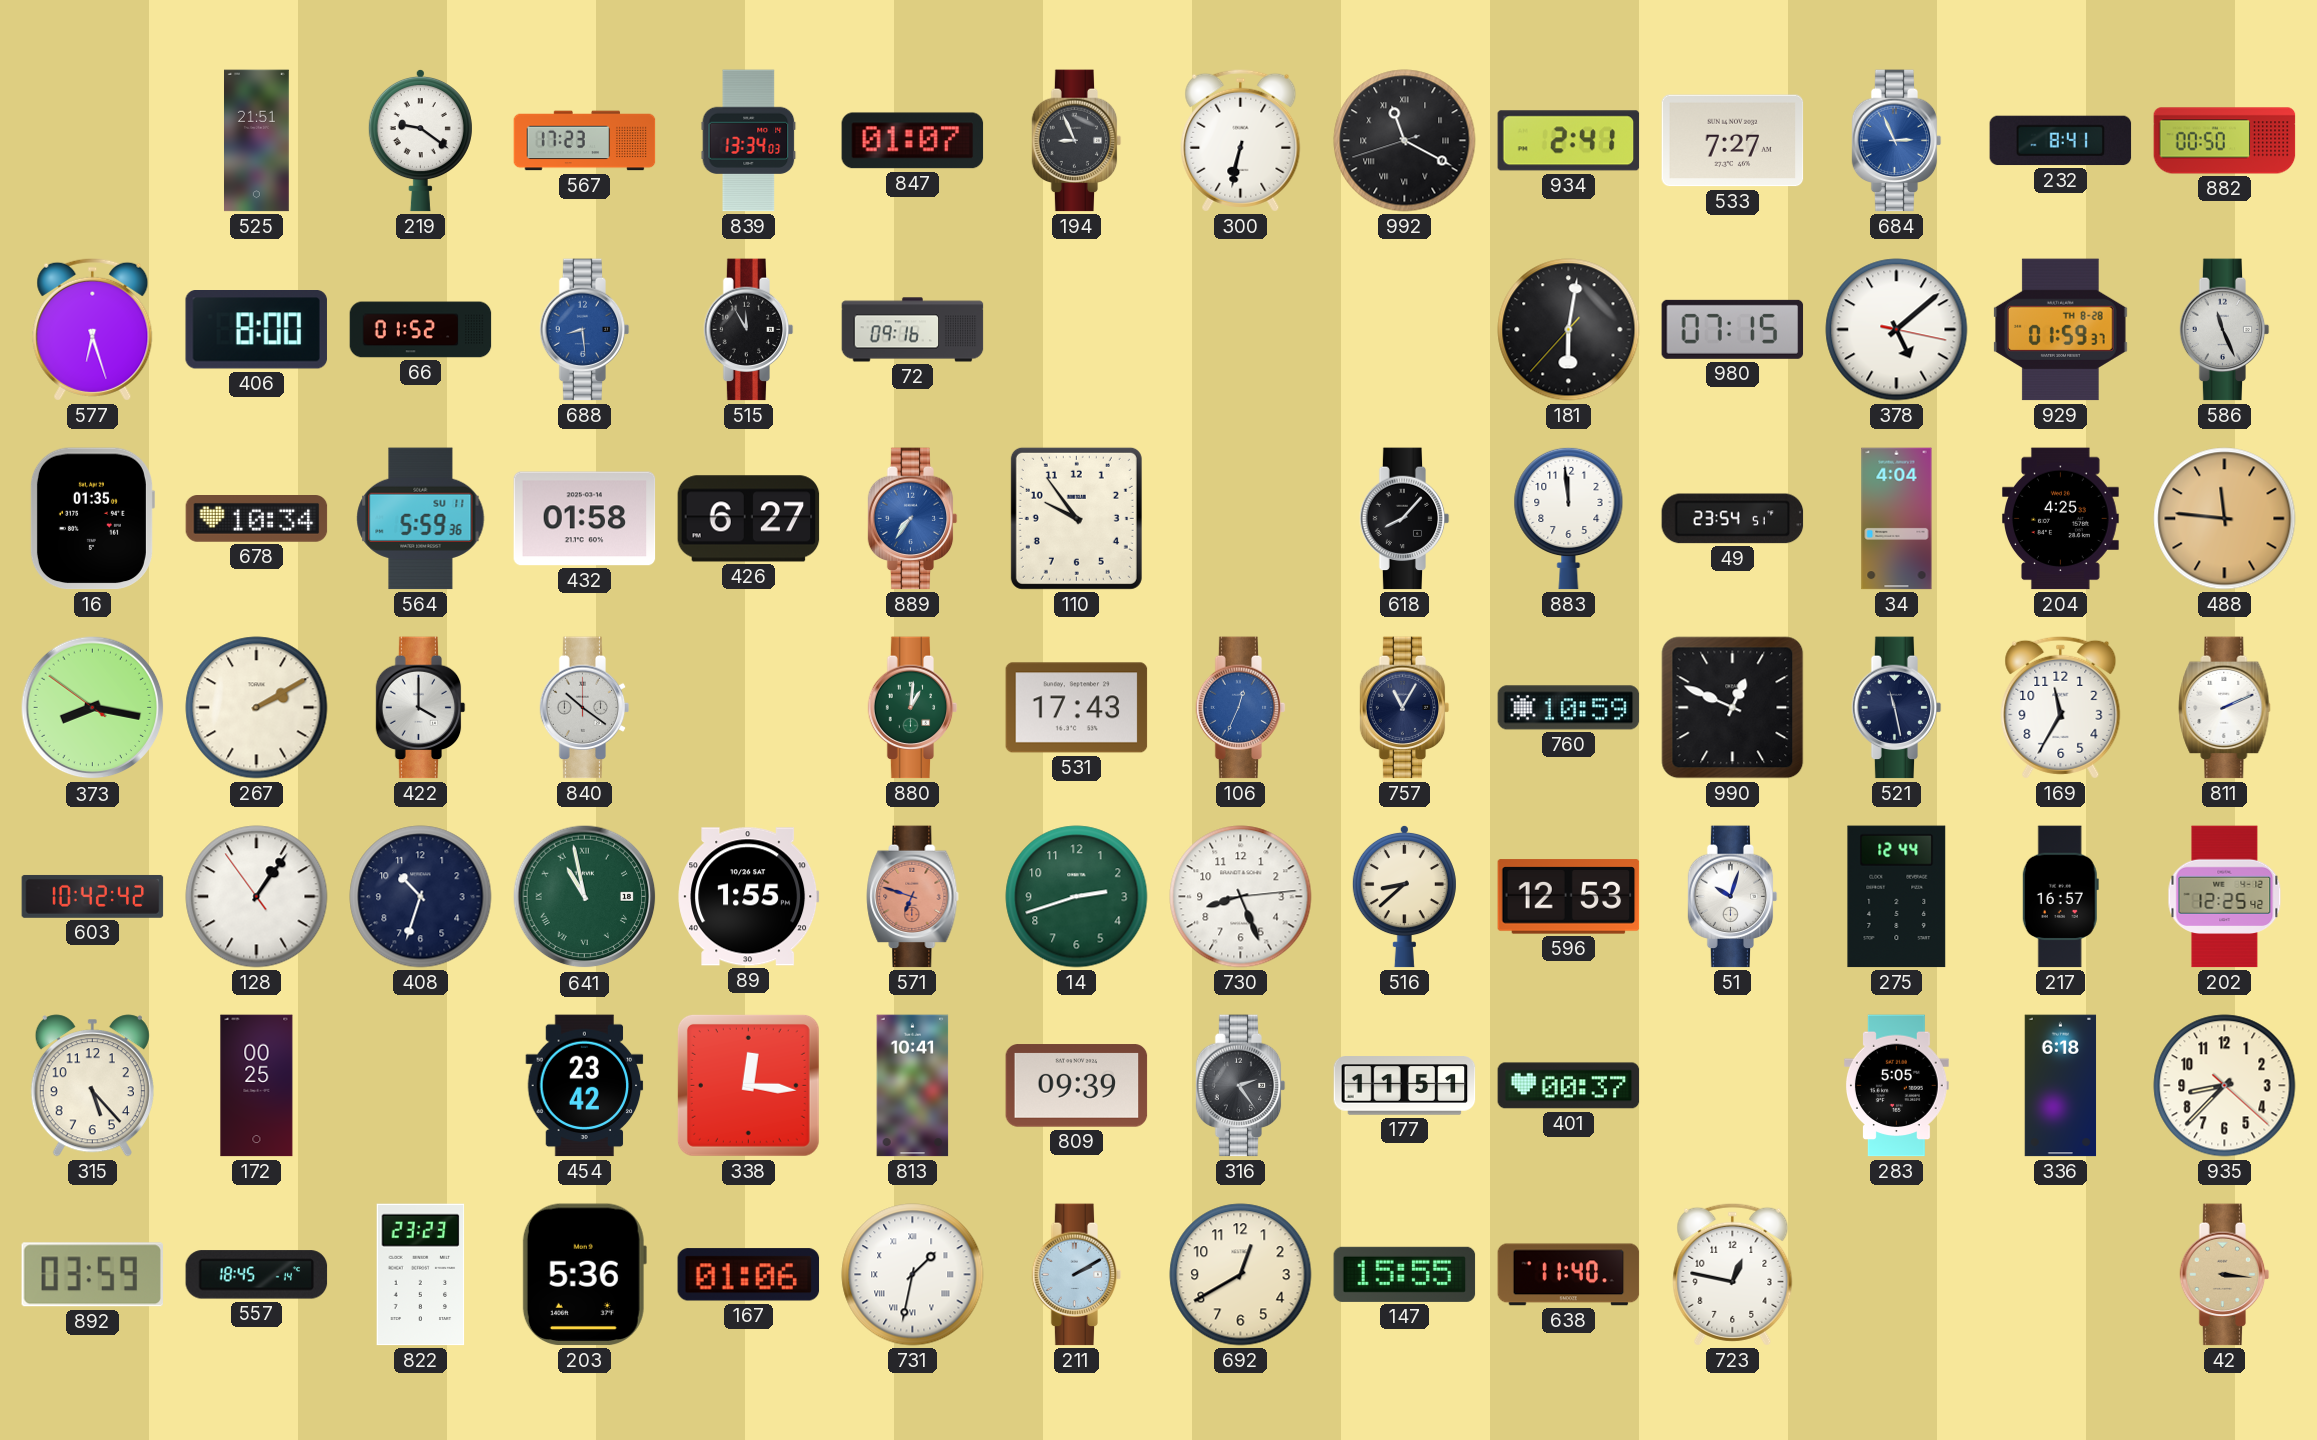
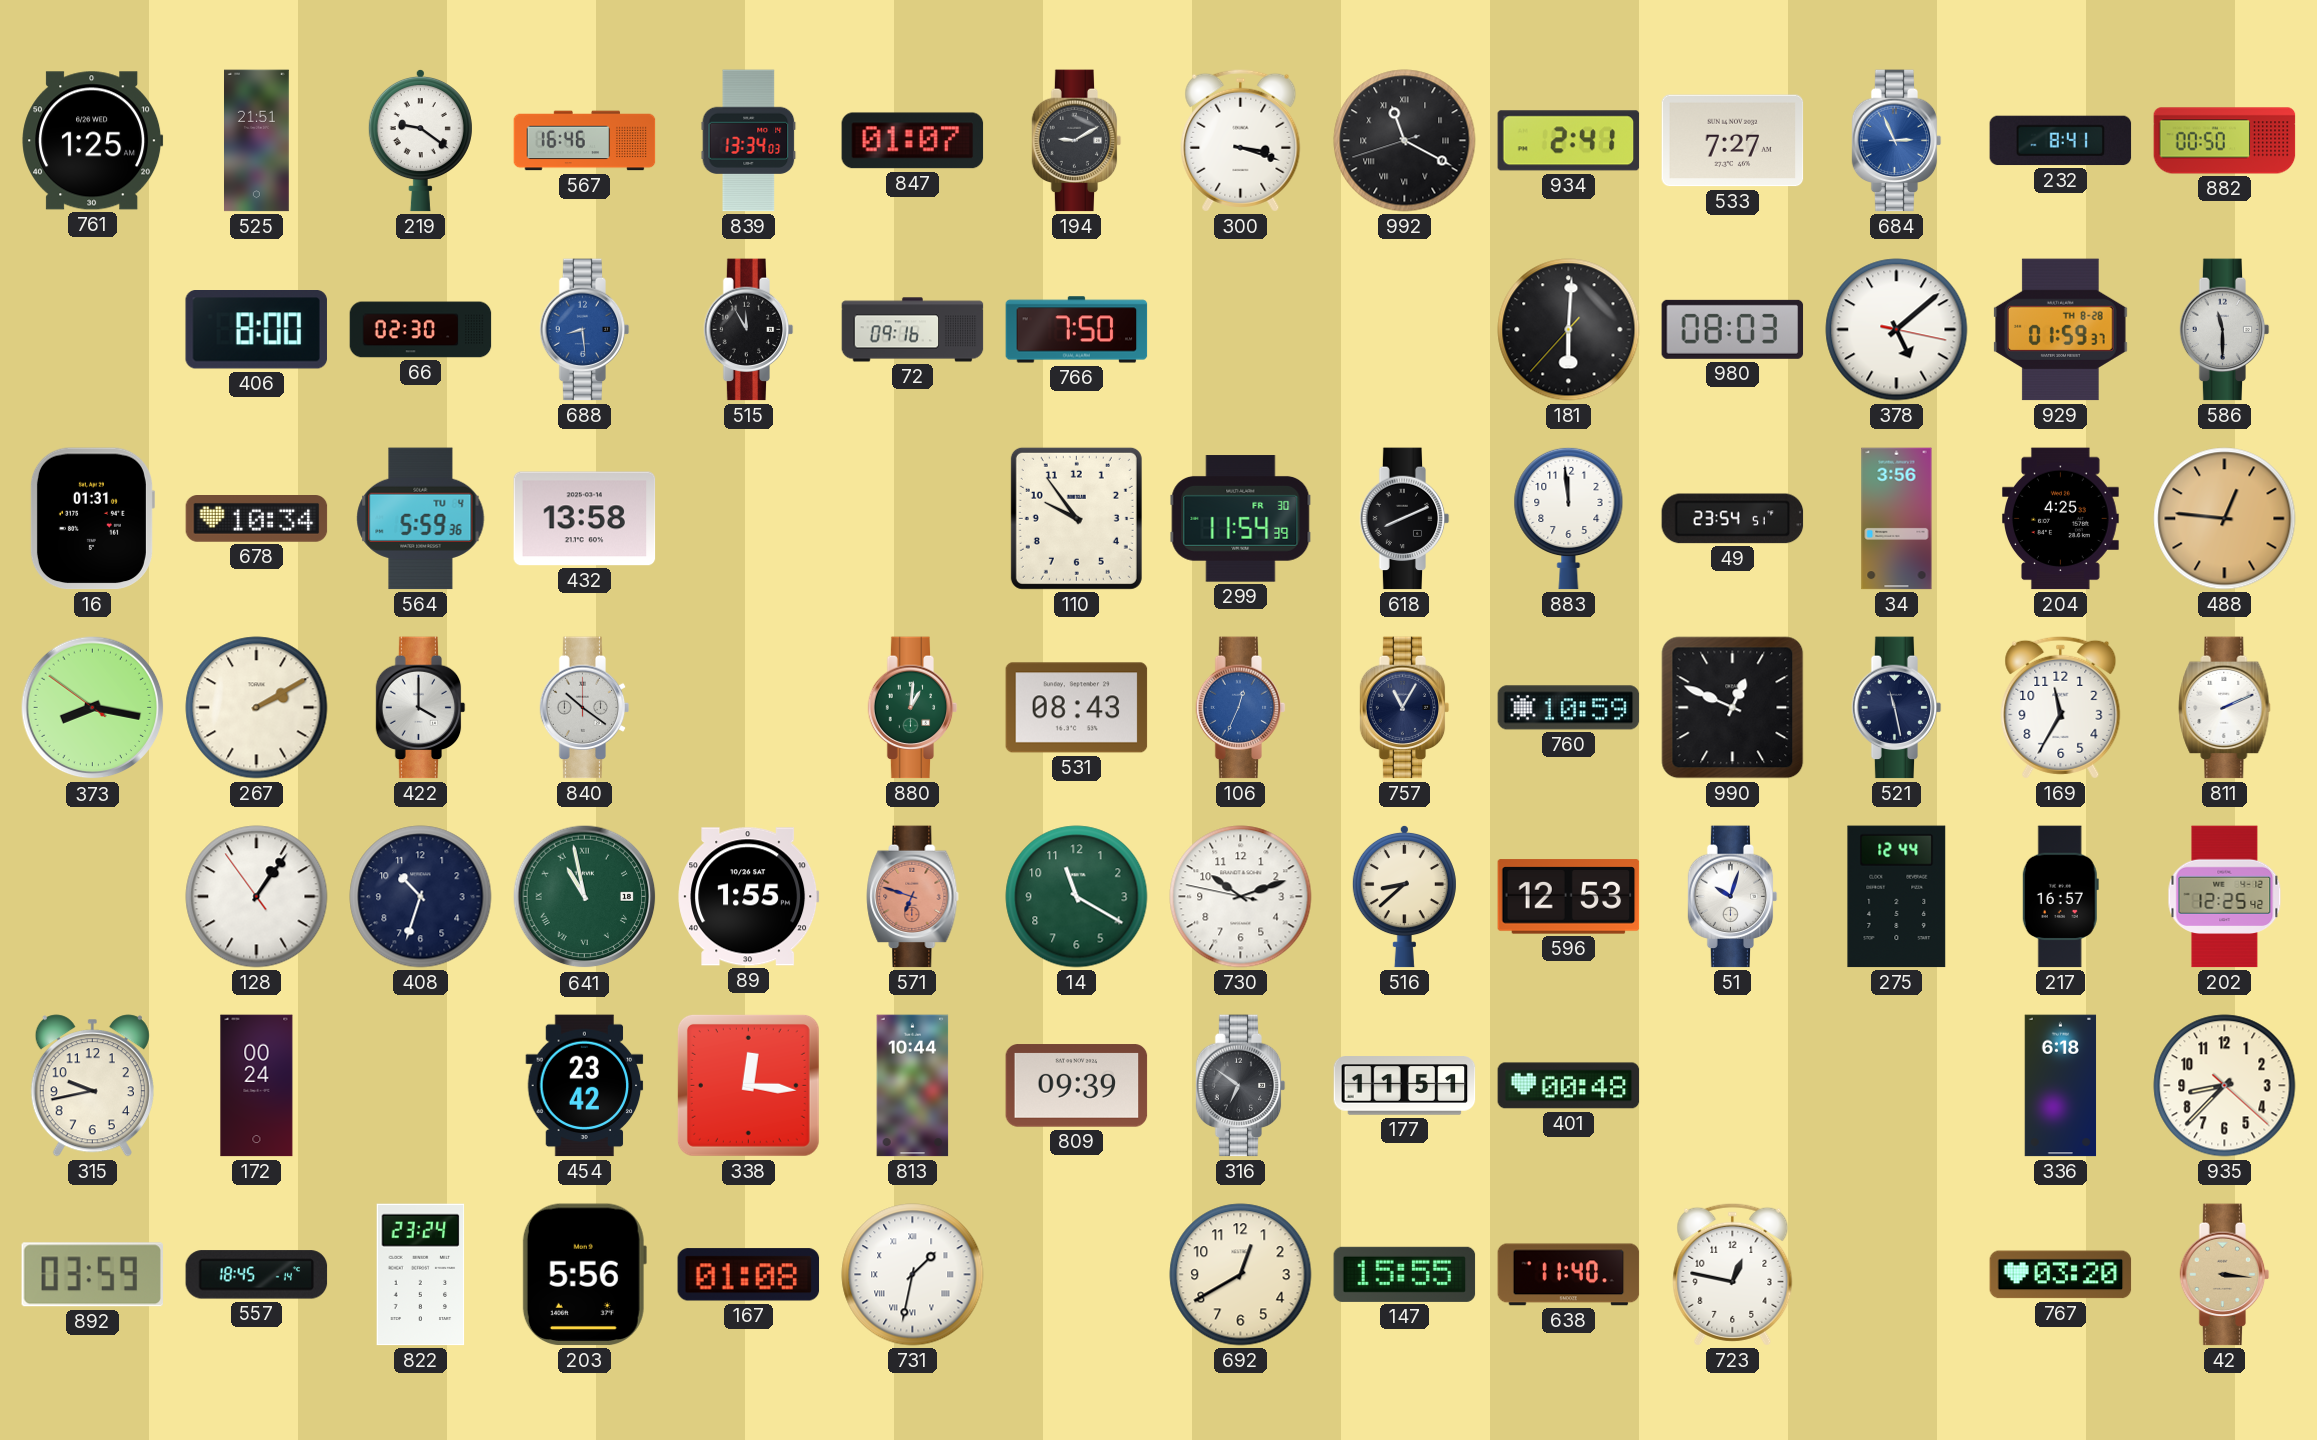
761: none -> 1:25
567: 17:23 -> 16:46
194: 8:56 -> 9:10
300: 6:32 -> 3:18
577: 6:27 -> none
66: 01:52 -> 02:30
766: none -> 7:50
181: 6:01 -> 6:00
980: 07:15 -> 08:03
586: 11:26 -> 11:30
16: 01:35 -> 01:31
564 date: SU 11 -> TU 4
432: 01:58 -> 13:58
426: 6:27 -> none
889: 7:36 -> none
299: none -> 11:54
618: 8:07 -> 8:11
34: 4:04 -> 3:56
488: 11:46 -> 12:46
531: 17:43 -> 08:43
603: 10:42 -> none
14: 2:42 -> 11:20
730: 8:26 -> 10:11
315: 5:23 -> 9:43
172: 00:25 -> 00:24
813: 10:41 -> 10:44
316: 2:24 -> 6:51
401: 00:37 -> 00:48
283: 5:05 -> none
822: 23:23 -> 23:24
203: 5:36 -> 5:56
167: 01:06 -> 01:08
211: 2:10 -> none
767: none -> 03:20
